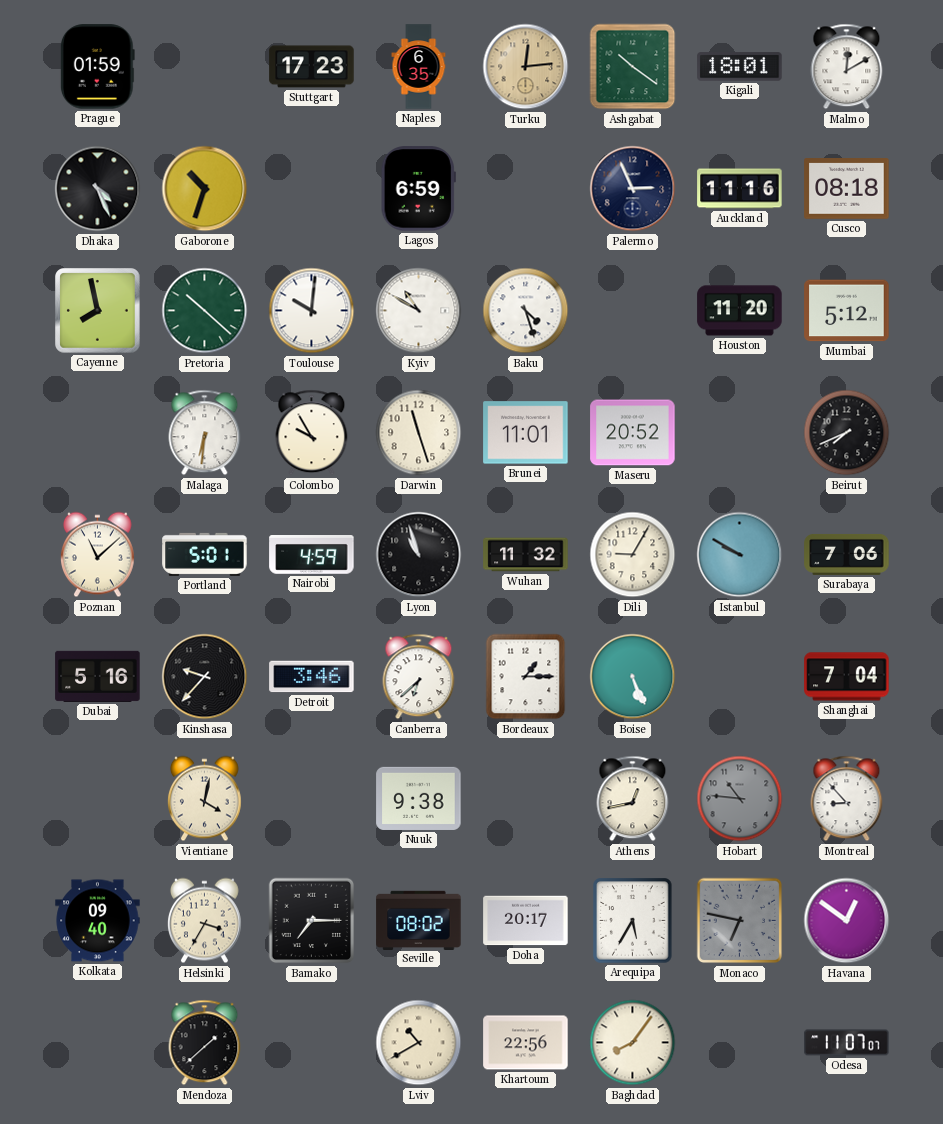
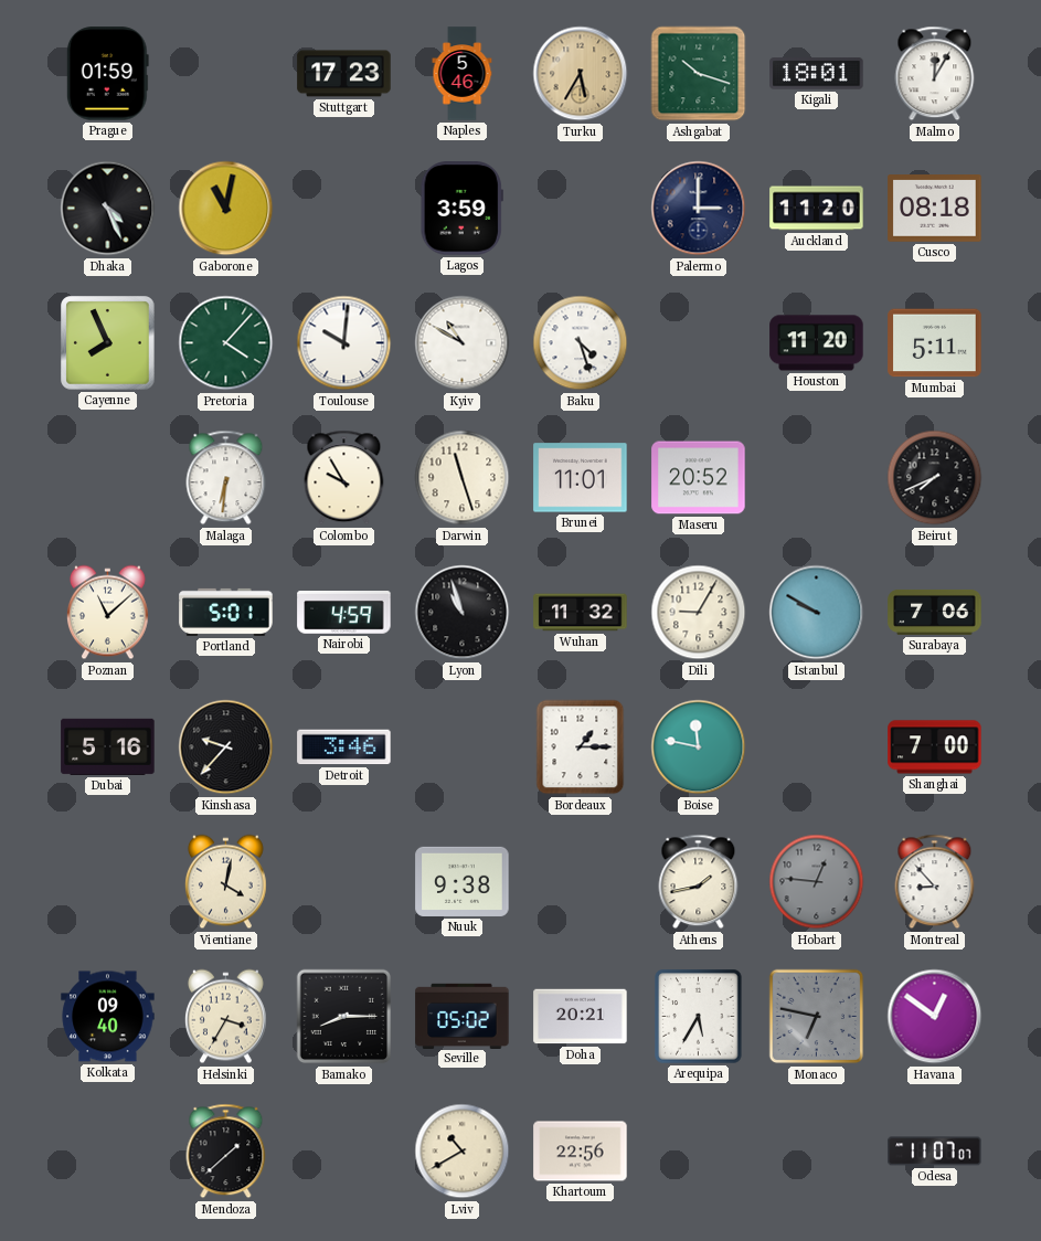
Naples: 6:35 -> 5:46
Turku: 12:14 -> 5:35
Ashgabat: 10:21 -> 10:18
Malmo: 12:10 -> 12:05
Gaborone: 10:33 -> 11:02
Lagos: 6:59 -> 3:59
Palermo: 2:56 -> 3:00
Auckland: 11:16 -> 11:20
Cayenne: 7:58 -> 7:56
Pretoria: 10:22 -> 4:07
Mumbai: 5:12 -> 5:11
Canberra: 6:38 -> none
Boise: 5:26 -> 11:47
Shanghai: 7:04 -> 7:00
Athens: 12:43 -> 1:43
Hobart: 10:46 -> 12:46
Bamako: 7:15 -> 8:15
Seville: 08:02 -> 05:02
Doha: 20:17 -> 20:21
Baghdad: 8:06 -> none
